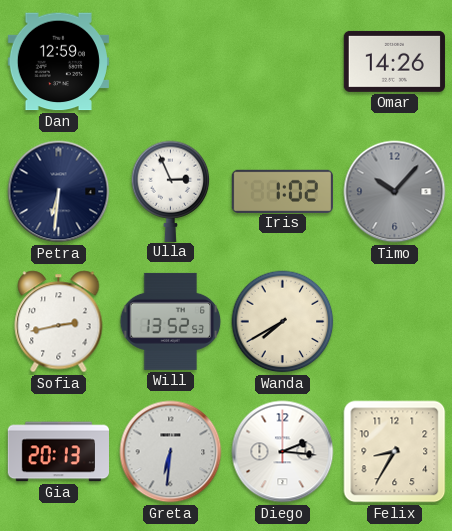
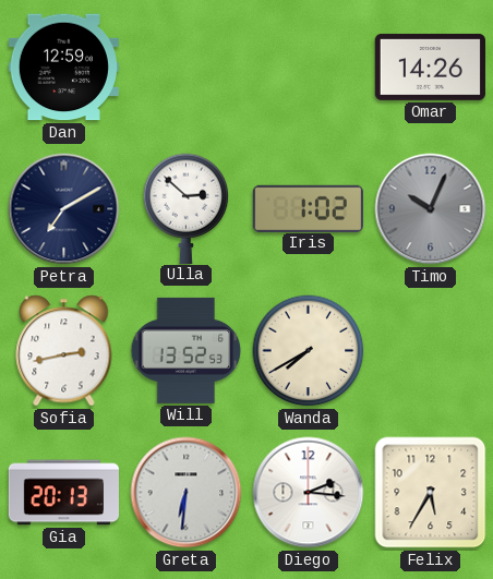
Petra: 6:31 -> 7:10
Ulla: 2:56 -> 2:52
Timo: 10:07 -> 10:04
Felix: 8:35 -> 5:35
